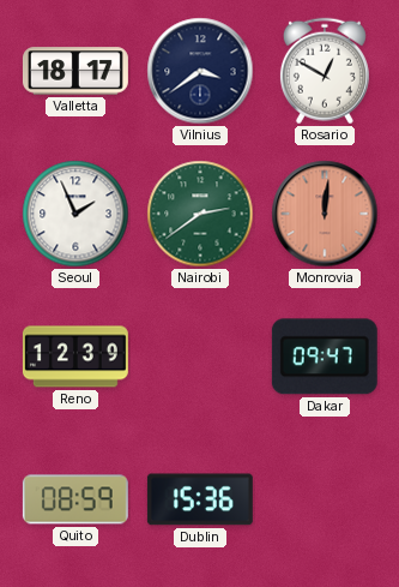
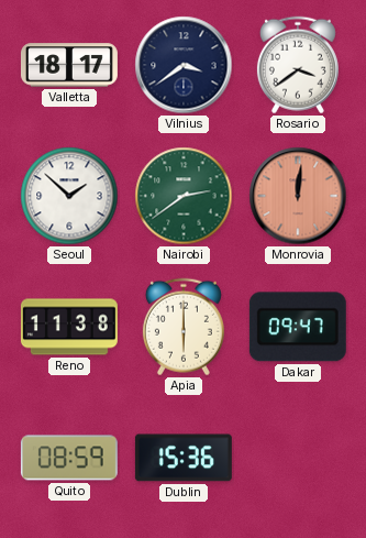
Rosario: 12:50 -> 3:39
Seoul: 1:56 -> 1:52
Reno: 12:39 -> 11:38
Apia: none -> 6:00
